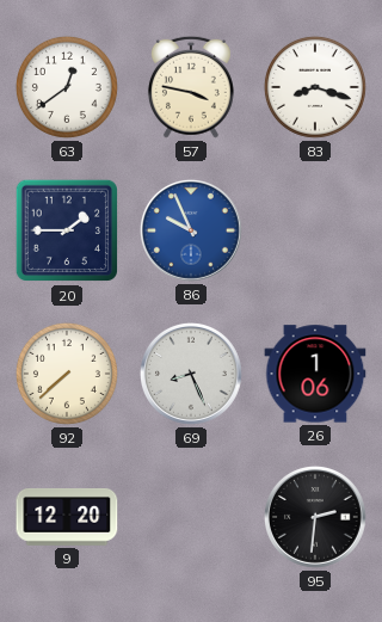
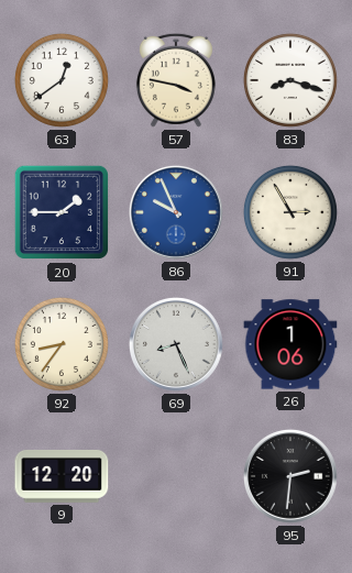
91: none -> 2:55
92: 7:38 -> 8:36
